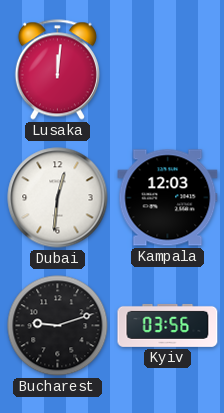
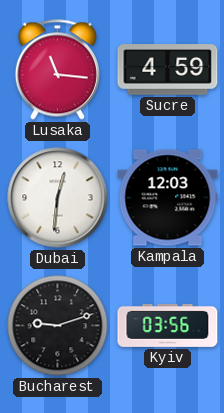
Lusaka: 12:01 -> 11:16
Sucre: none -> 4:59
